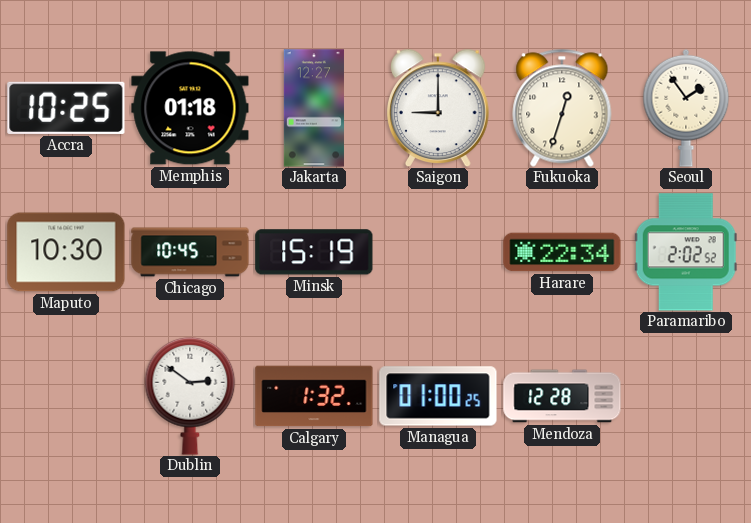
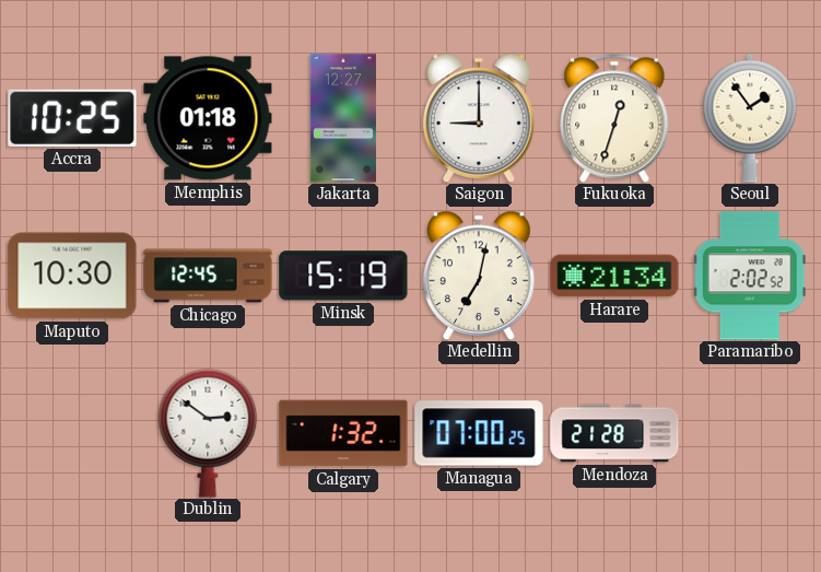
Chicago: 10:45 -> 12:45
Medellin: none -> 7:02
Harare: 22:34 -> 21:34
Managua: 01:00 -> 07:00
Mendoza: 12:28 -> 21:28
